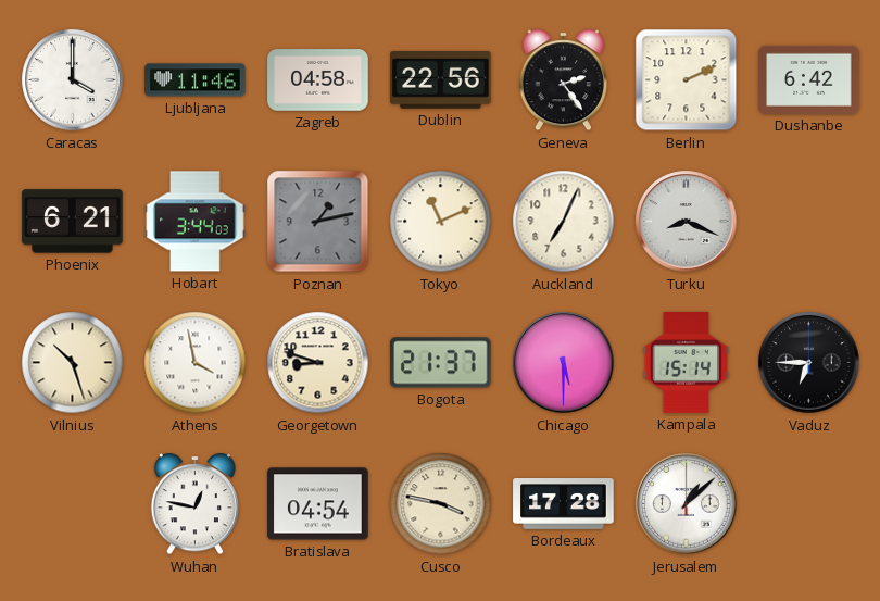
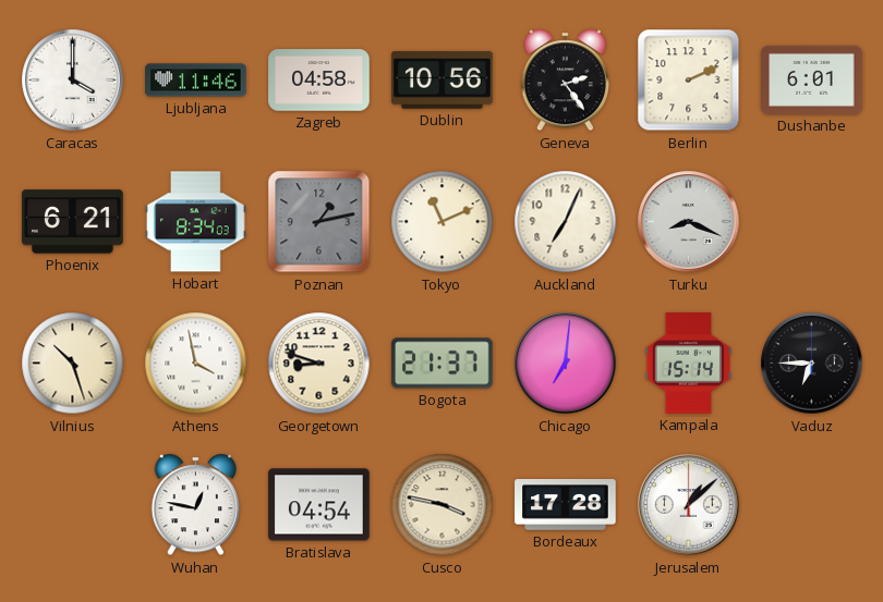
Dublin: 22:56 -> 10:56
Dushanbe: 6:42 -> 6:01
Hobart: 3:44 -> 8:34
Chicago: 5:30 -> 7:01
